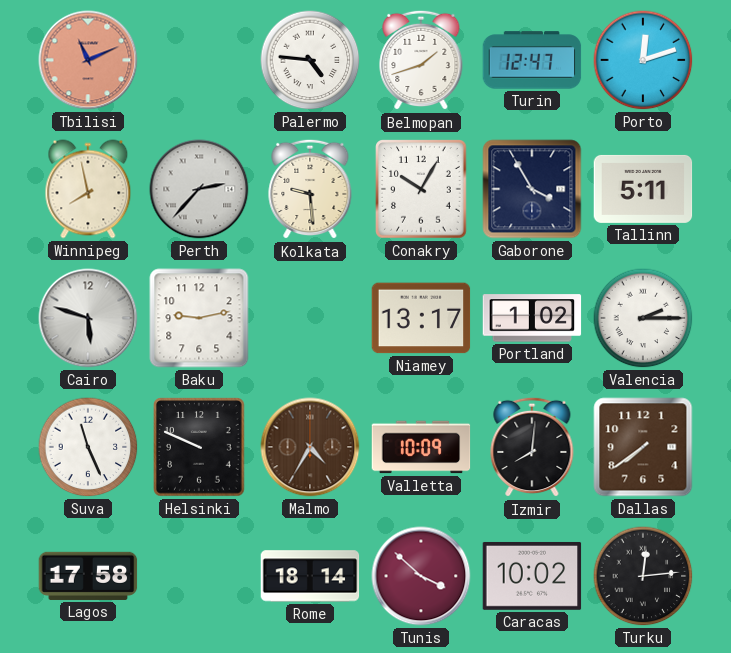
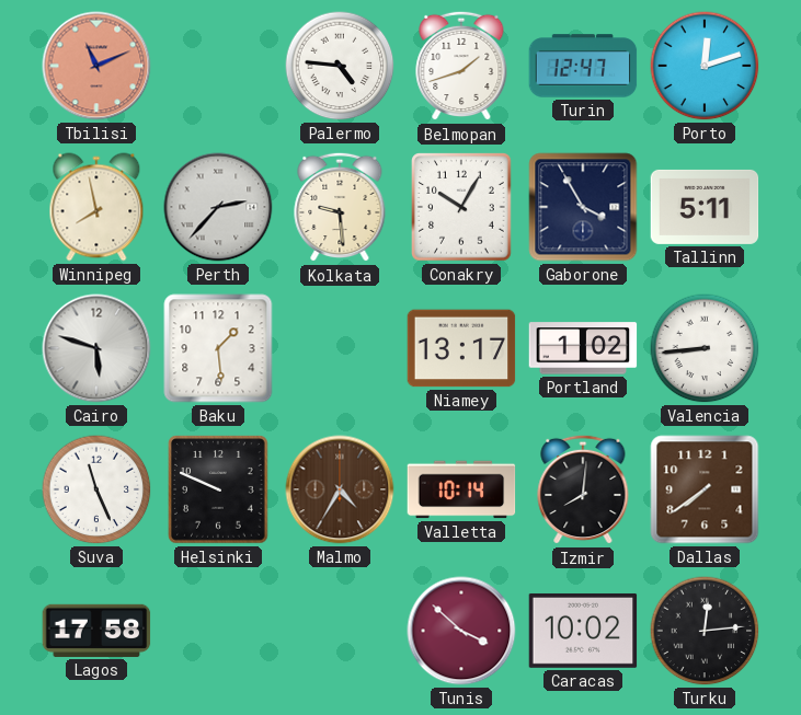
Baku: 9:13 -> 1:29
Valencia: 2:15 -> 8:44
Valletta: 10:09 -> 10:14
Rome: 18:14 -> none
